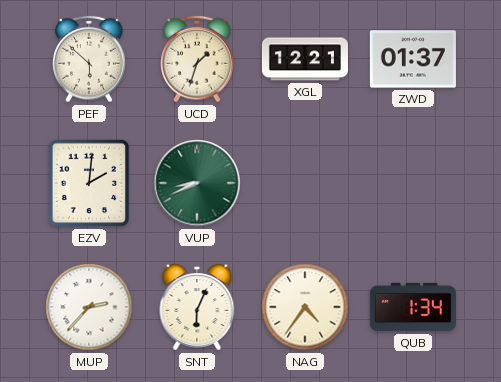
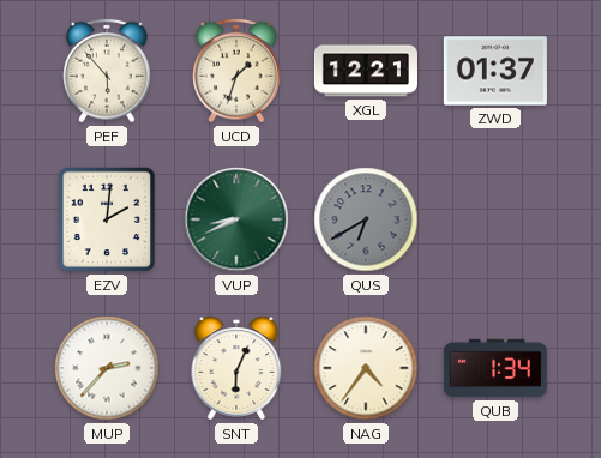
PEF: 5:52 -> 5:53
QUS: none -> 6:40
